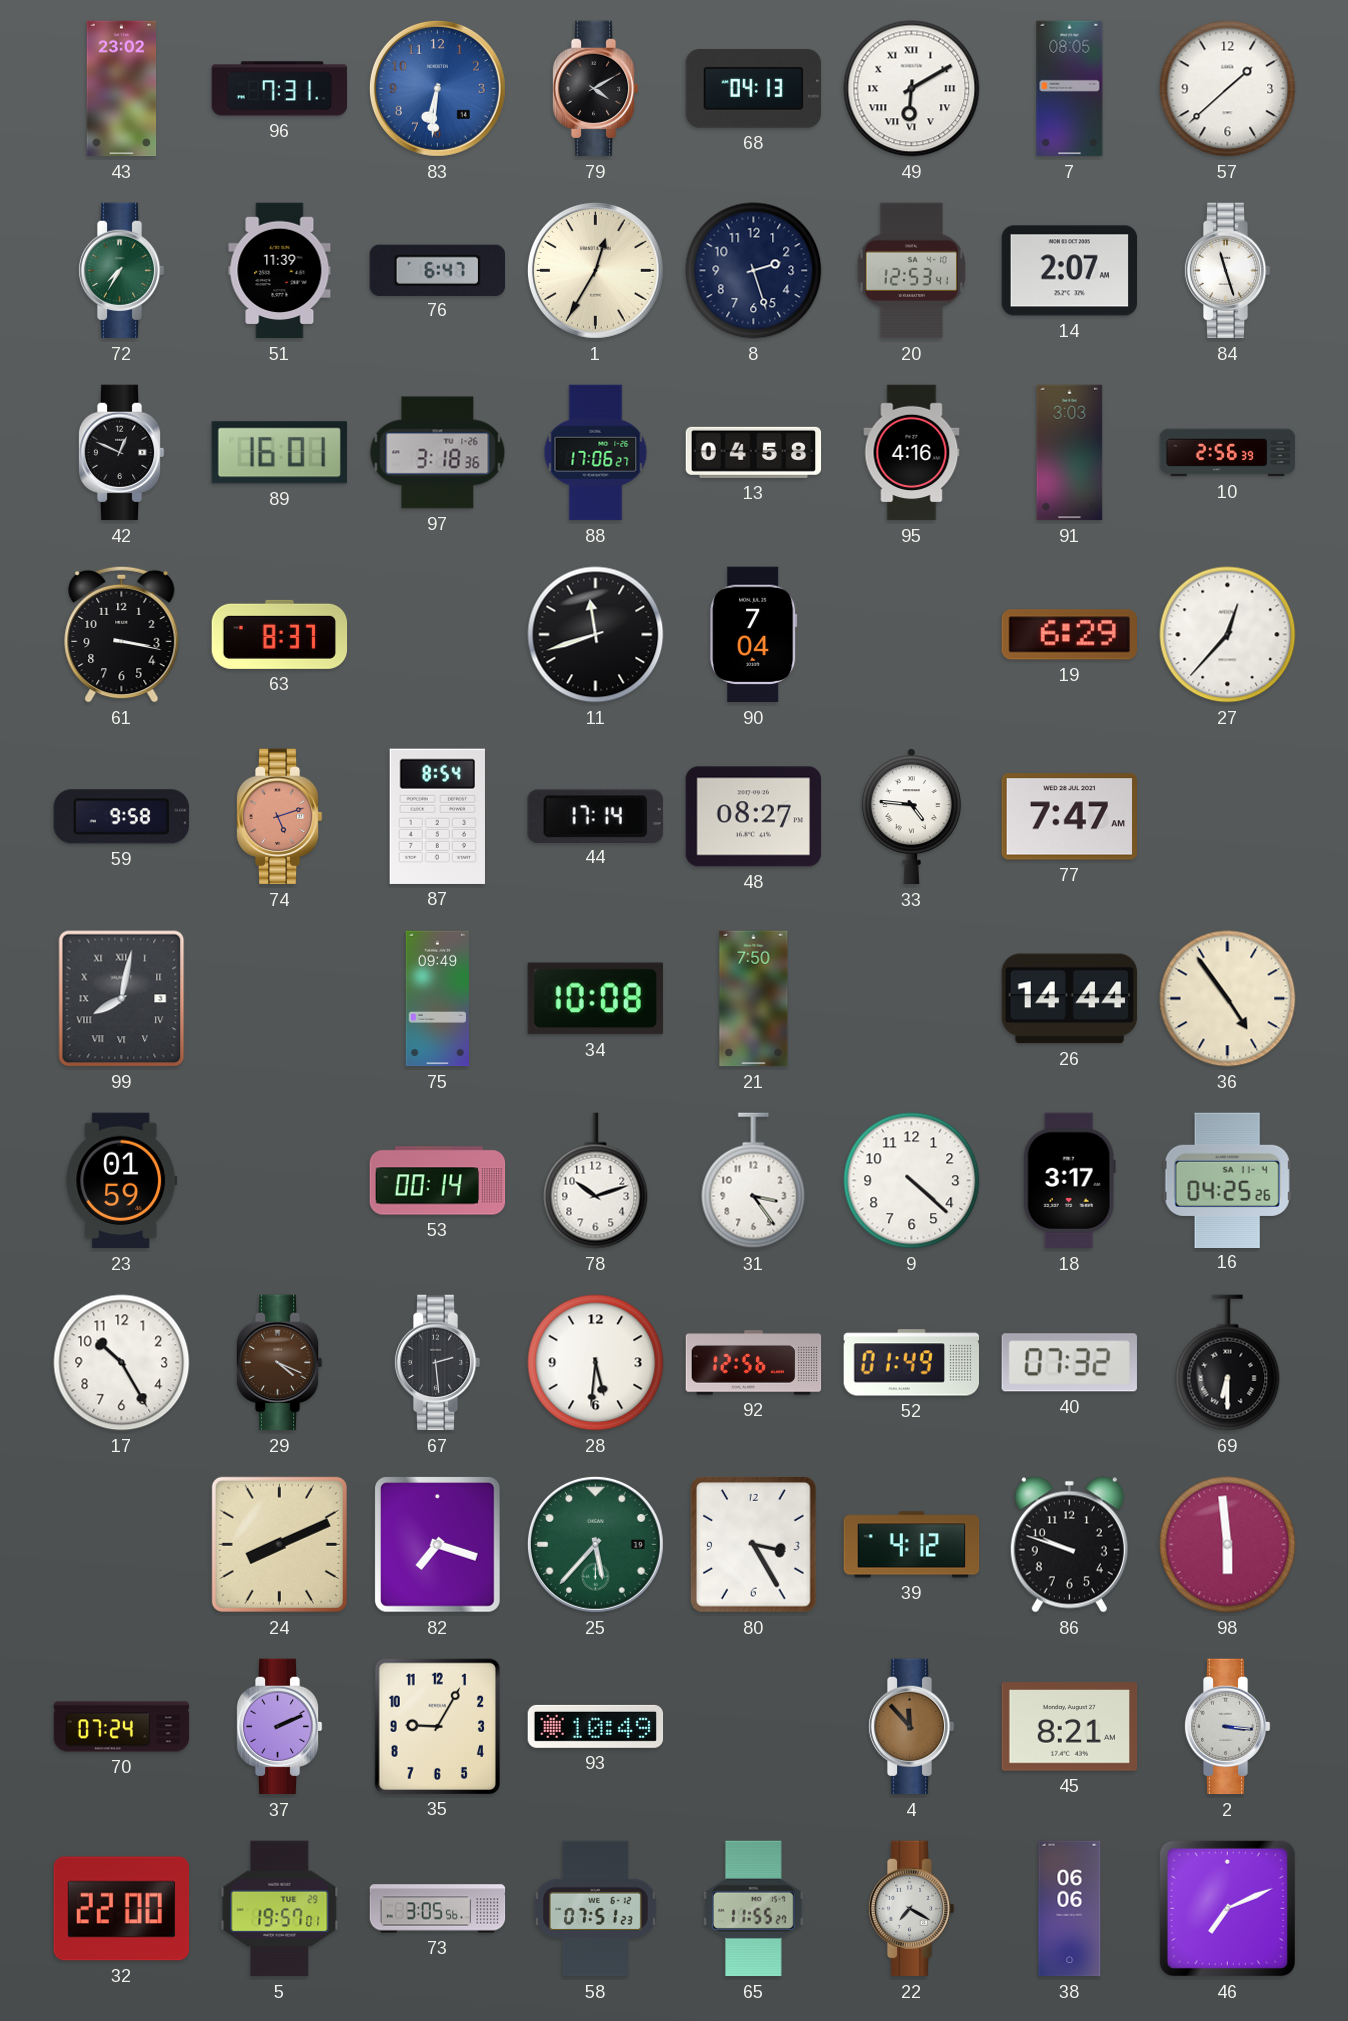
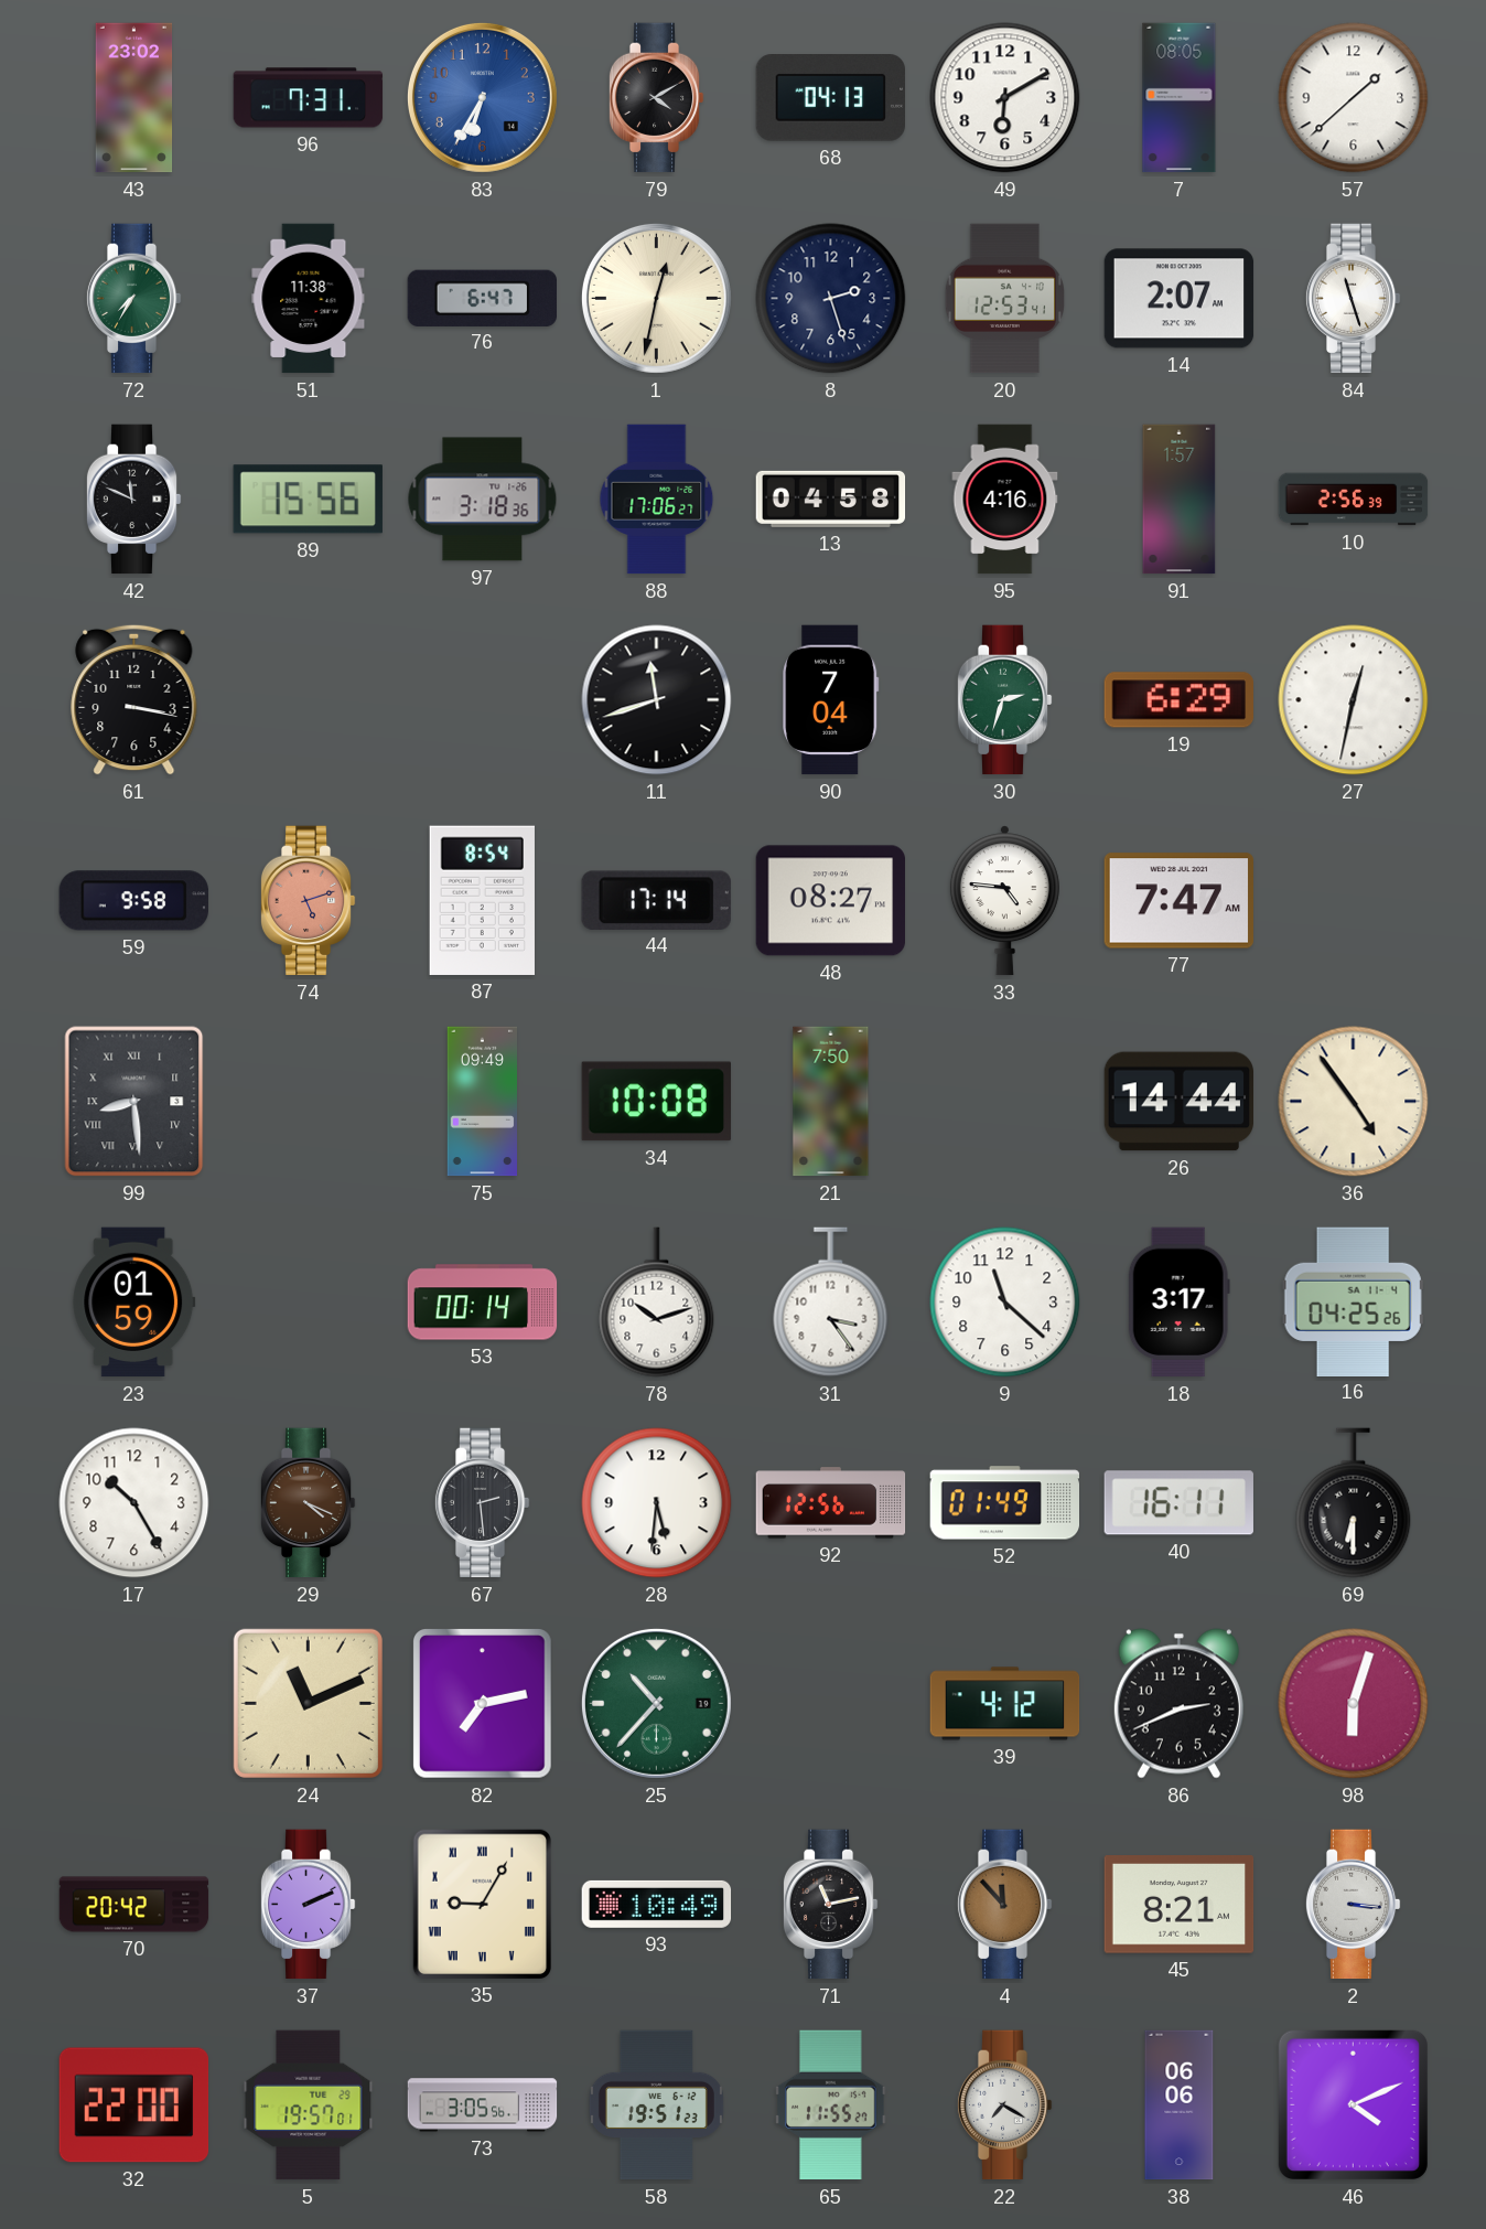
83: 6:31 -> 6:35
49 numerals: Roman -> Arabic
51: 11:39 -> 11:38
1: 12:35 -> 12:32
42: 12:49 -> 11:49
89: 16:01 -> 15:56
91: 3:03 -> 1:57
63: 8:37 -> none
30: none -> 2:33
27: 12:37 -> 12:32
99: 8:02 -> 8:29
9: 4:22 -> 11:22
40: 07:32 -> 16:11
24: 8:11 -> 11:11
82: 7:18 -> 7:13
25: 5:37 -> 10:37
80: 3:25 -> none
86: 9:48 -> 2:41
98: 5:59 -> 6:03
70: 07:24 -> 20:42
35 numerals: Arabic -> Roman
71: none -> 11:13
58: 07:51 -> 19:51
46: 7:11 -> 4:11
